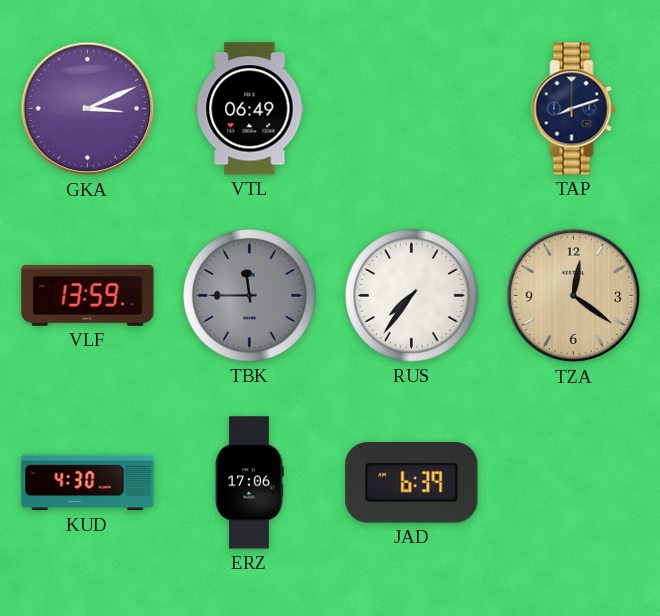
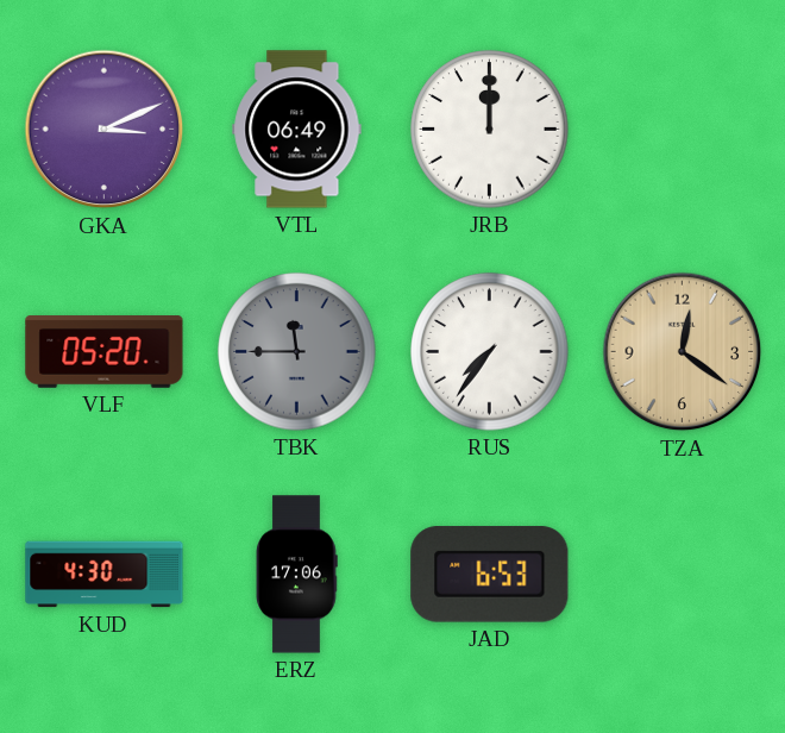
JRB: none -> 12:00
TAP: 8:12 -> none
VLF: 13:59 -> 05:20
JAD: 6:39 -> 6:53
